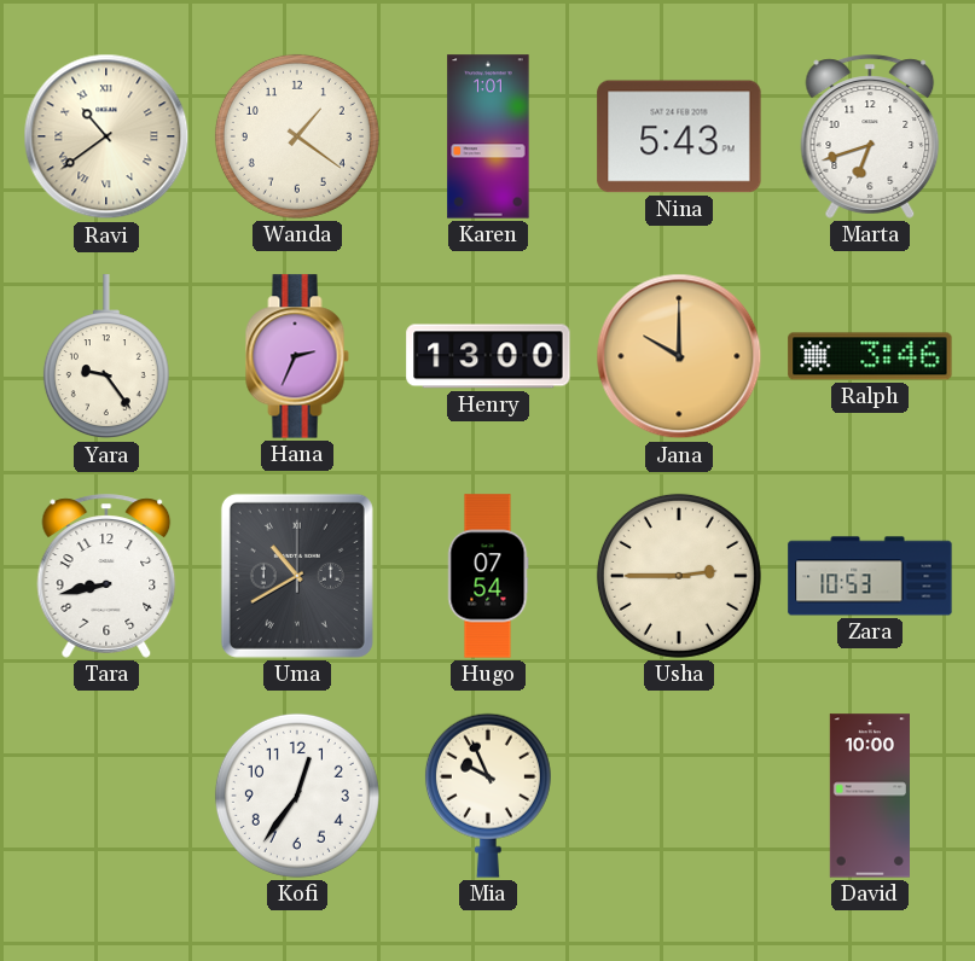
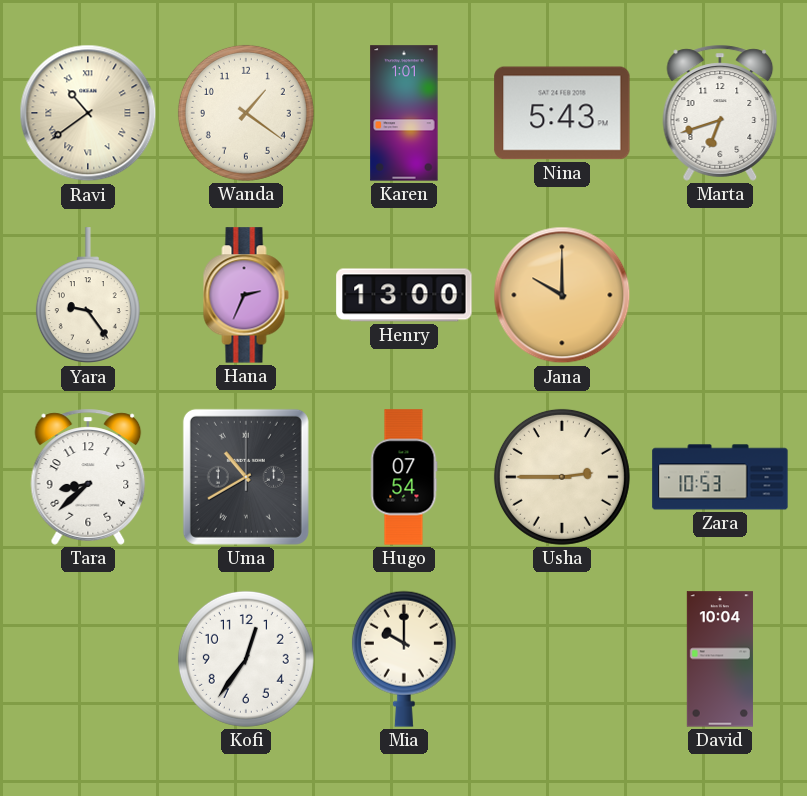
Ralph: 3:46 -> none
Tara: 8:43 -> 8:38
Mia: 9:56 -> 10:00
David: 10:00 -> 10:04
